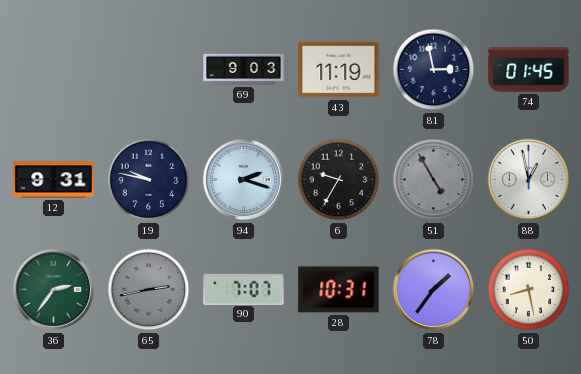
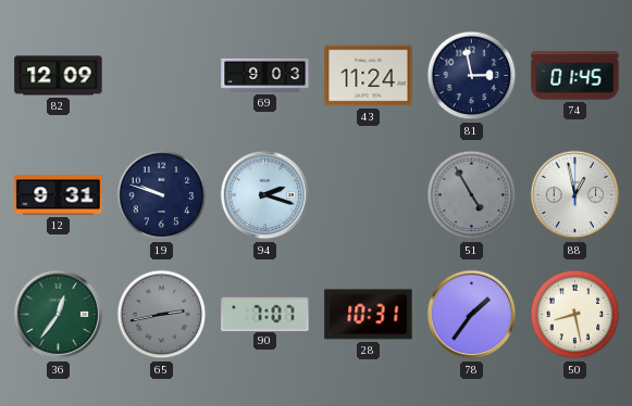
82: none -> 12:09
43: 11:19 -> 11:24
19: 9:47 -> 9:48
6: 9:35 -> none
36: 2:36 -> 12:36
